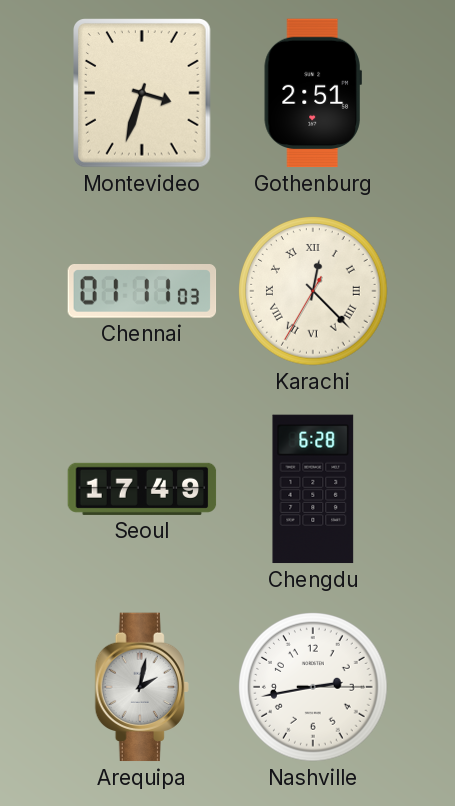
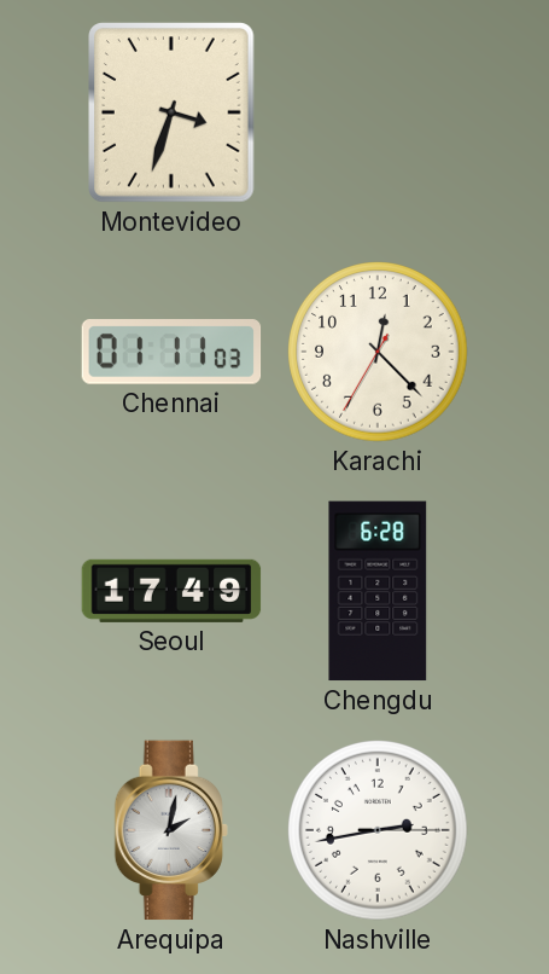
Gothenburg: 2:51 -> none
Karachi numerals: Roman -> Arabic
